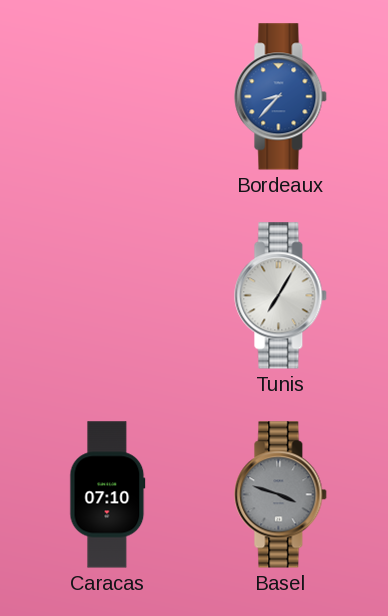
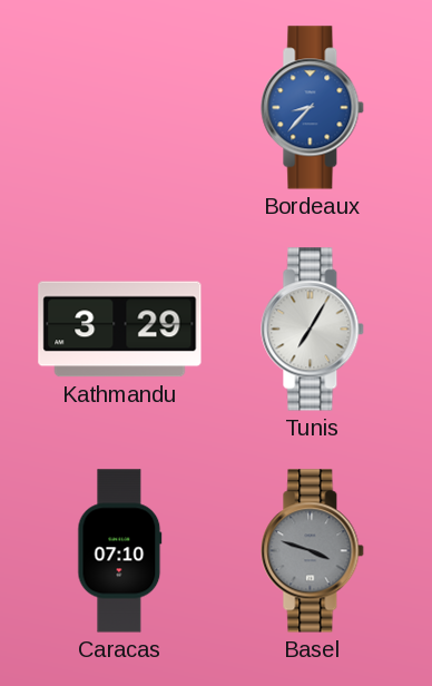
Kathmandu: none -> 3:29
